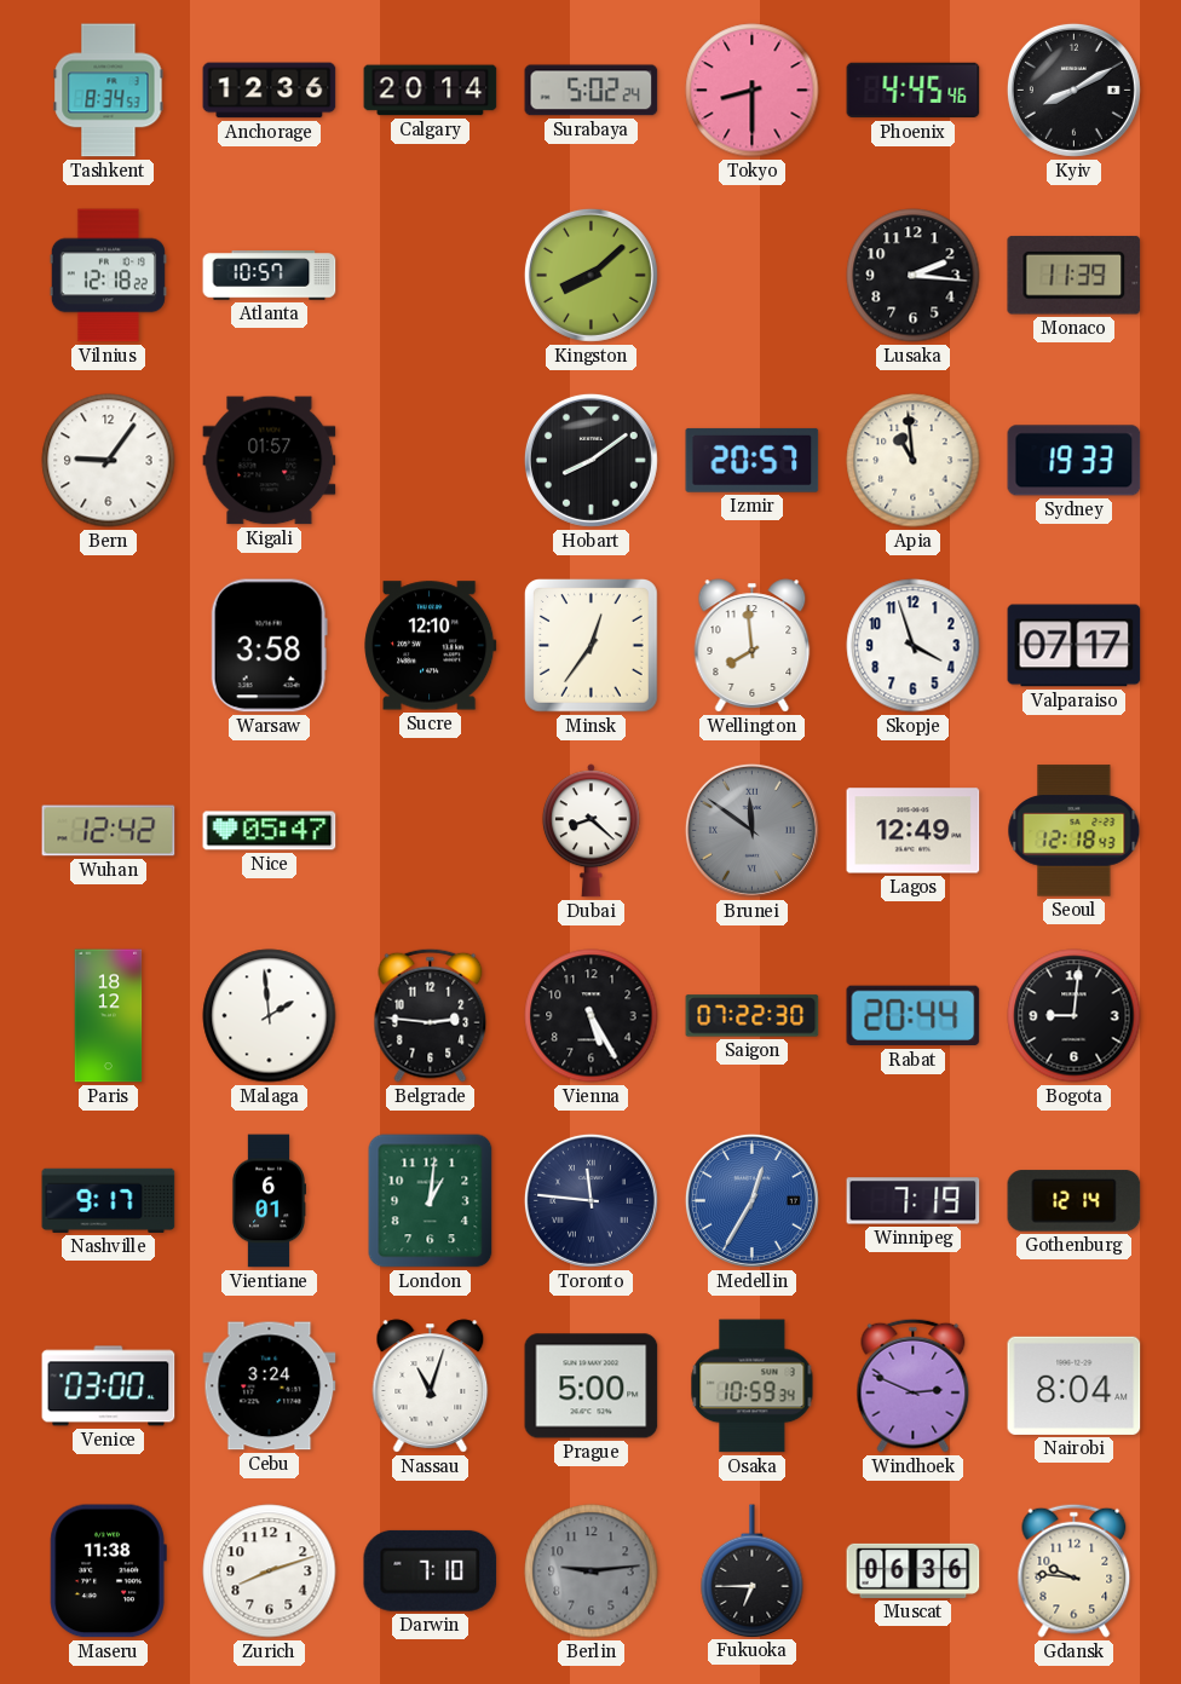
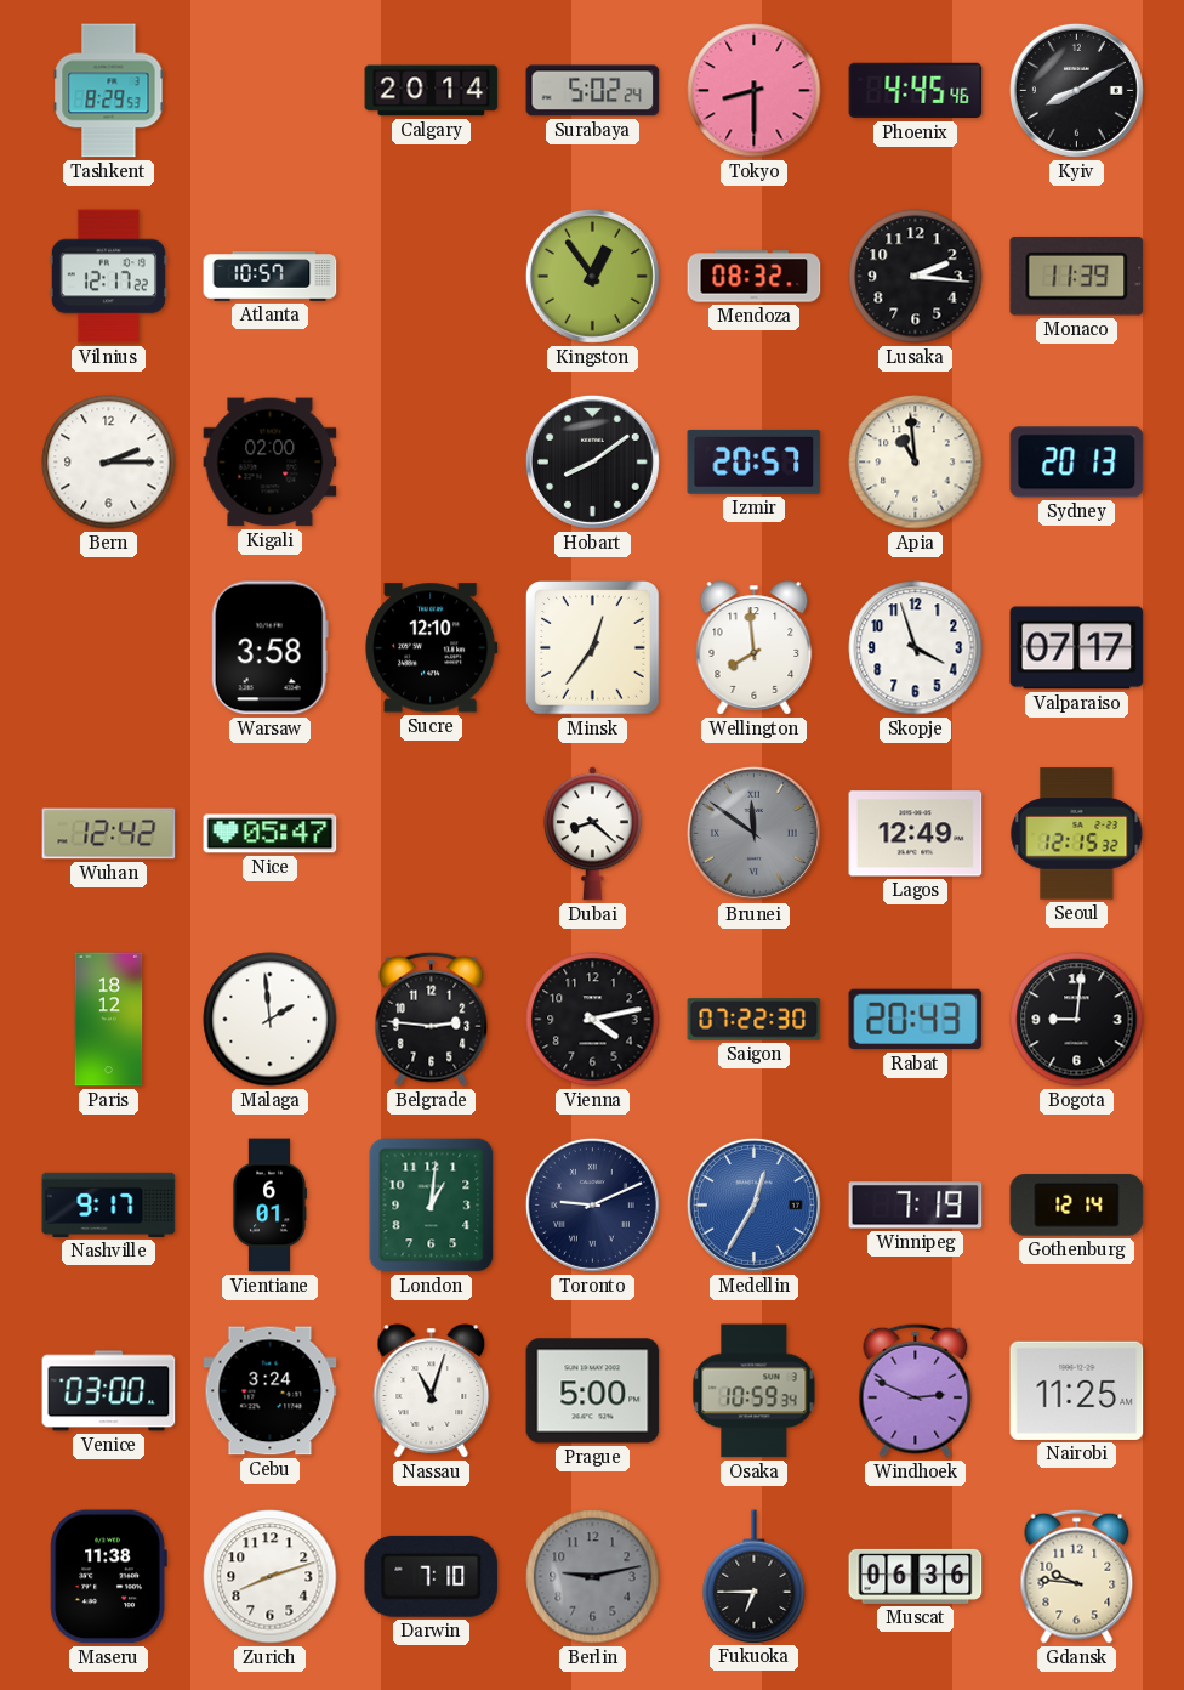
Tashkent: 8:34 -> 8:29
Anchorage: 12:36 -> none
Vilnius: 12:18 -> 12:17
Kingston: 8:08 -> 12:54
Mendoza: none -> 08:32
Bern: 9:06 -> 2:15
Kigali: 01:57 -> 02:00
Sydney: 19:33 -> 20:13
Seoul: 12:18 -> 12:15
Vienna: 5:25 -> 4:13
Rabat: 20:44 -> 20:43
Toronto: 11:46 -> 9:11
Nairobi: 8:04 -> 11:25
Berlin: 9:14 -> 9:13
